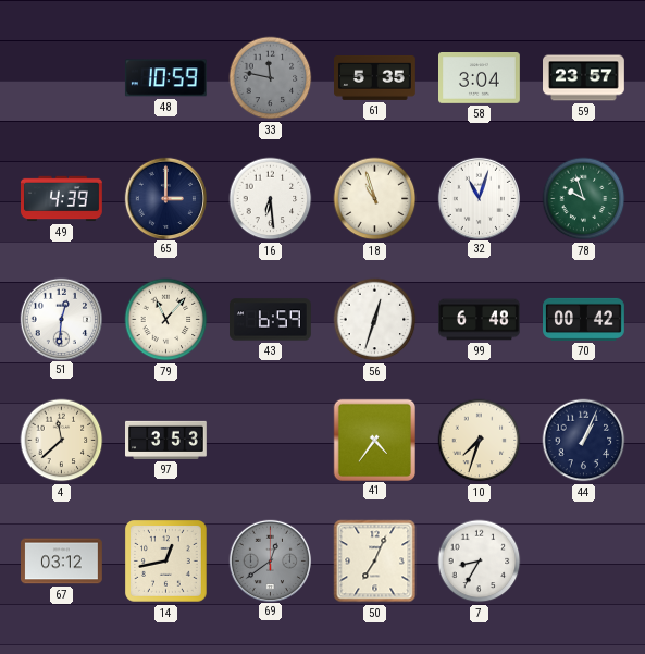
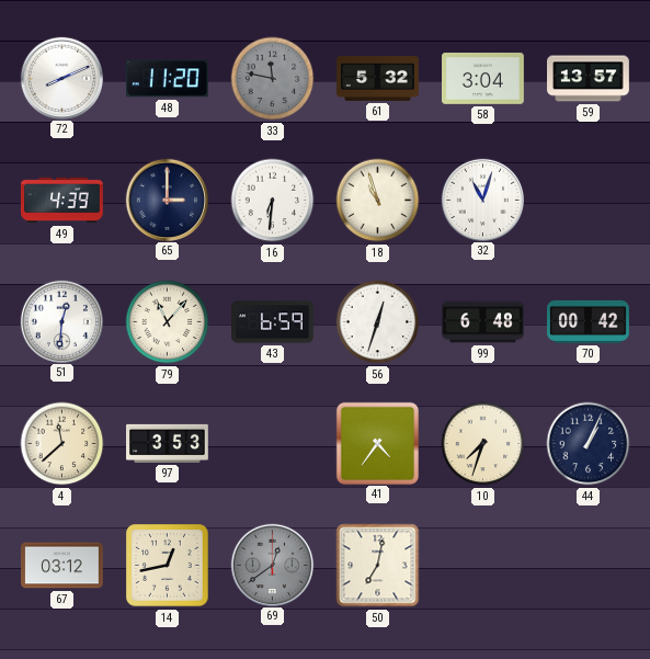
72: none -> 8:11
48: 10:59 -> 11:20
61: 5:35 -> 5:32
59: 23:57 -> 13:57
16: 6:29 -> 6:31
78: 9:57 -> none
50: 7:04 -> 7:02
7: 8:35 -> none
